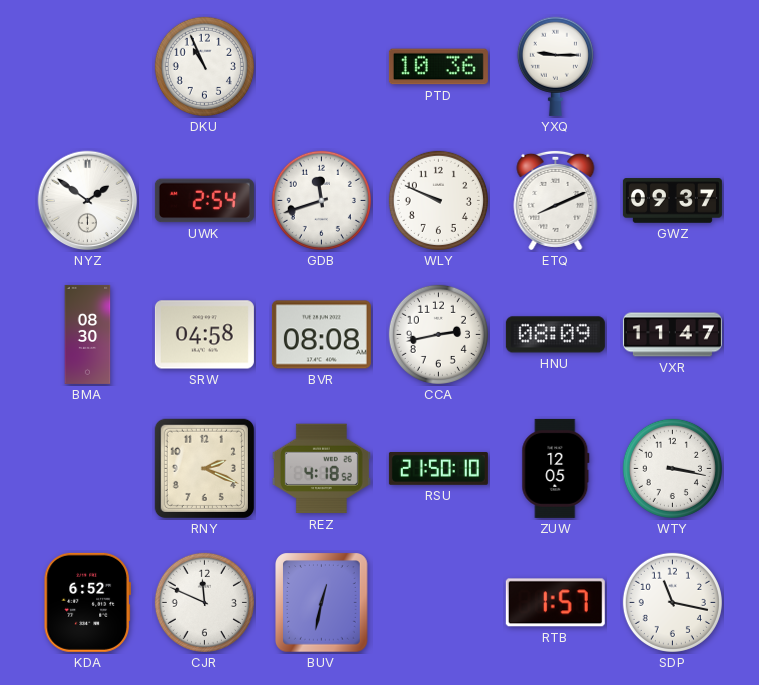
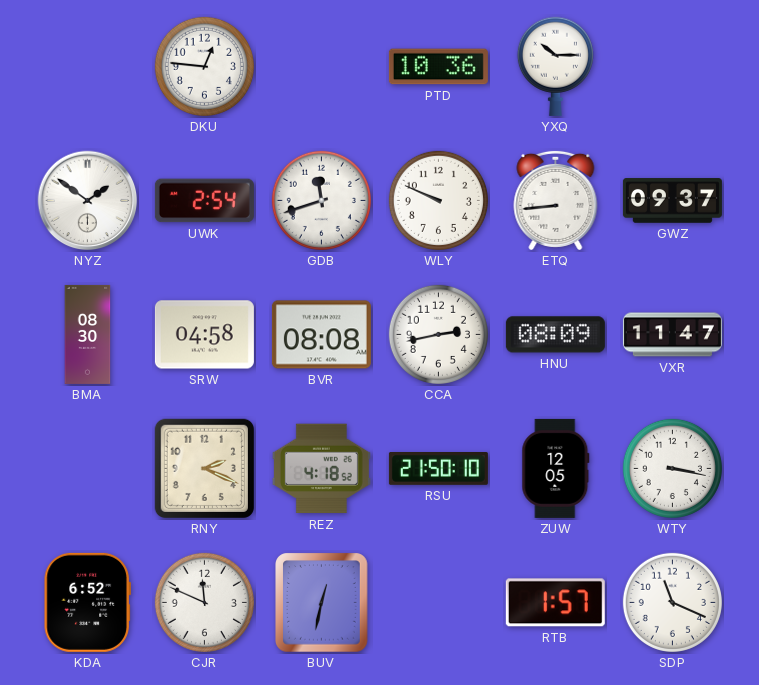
DKU: 10:56 -> 12:46
YXQ: 9:15 -> 10:15
ETQ: 8:11 -> 8:44
SDP: 11:17 -> 11:19
